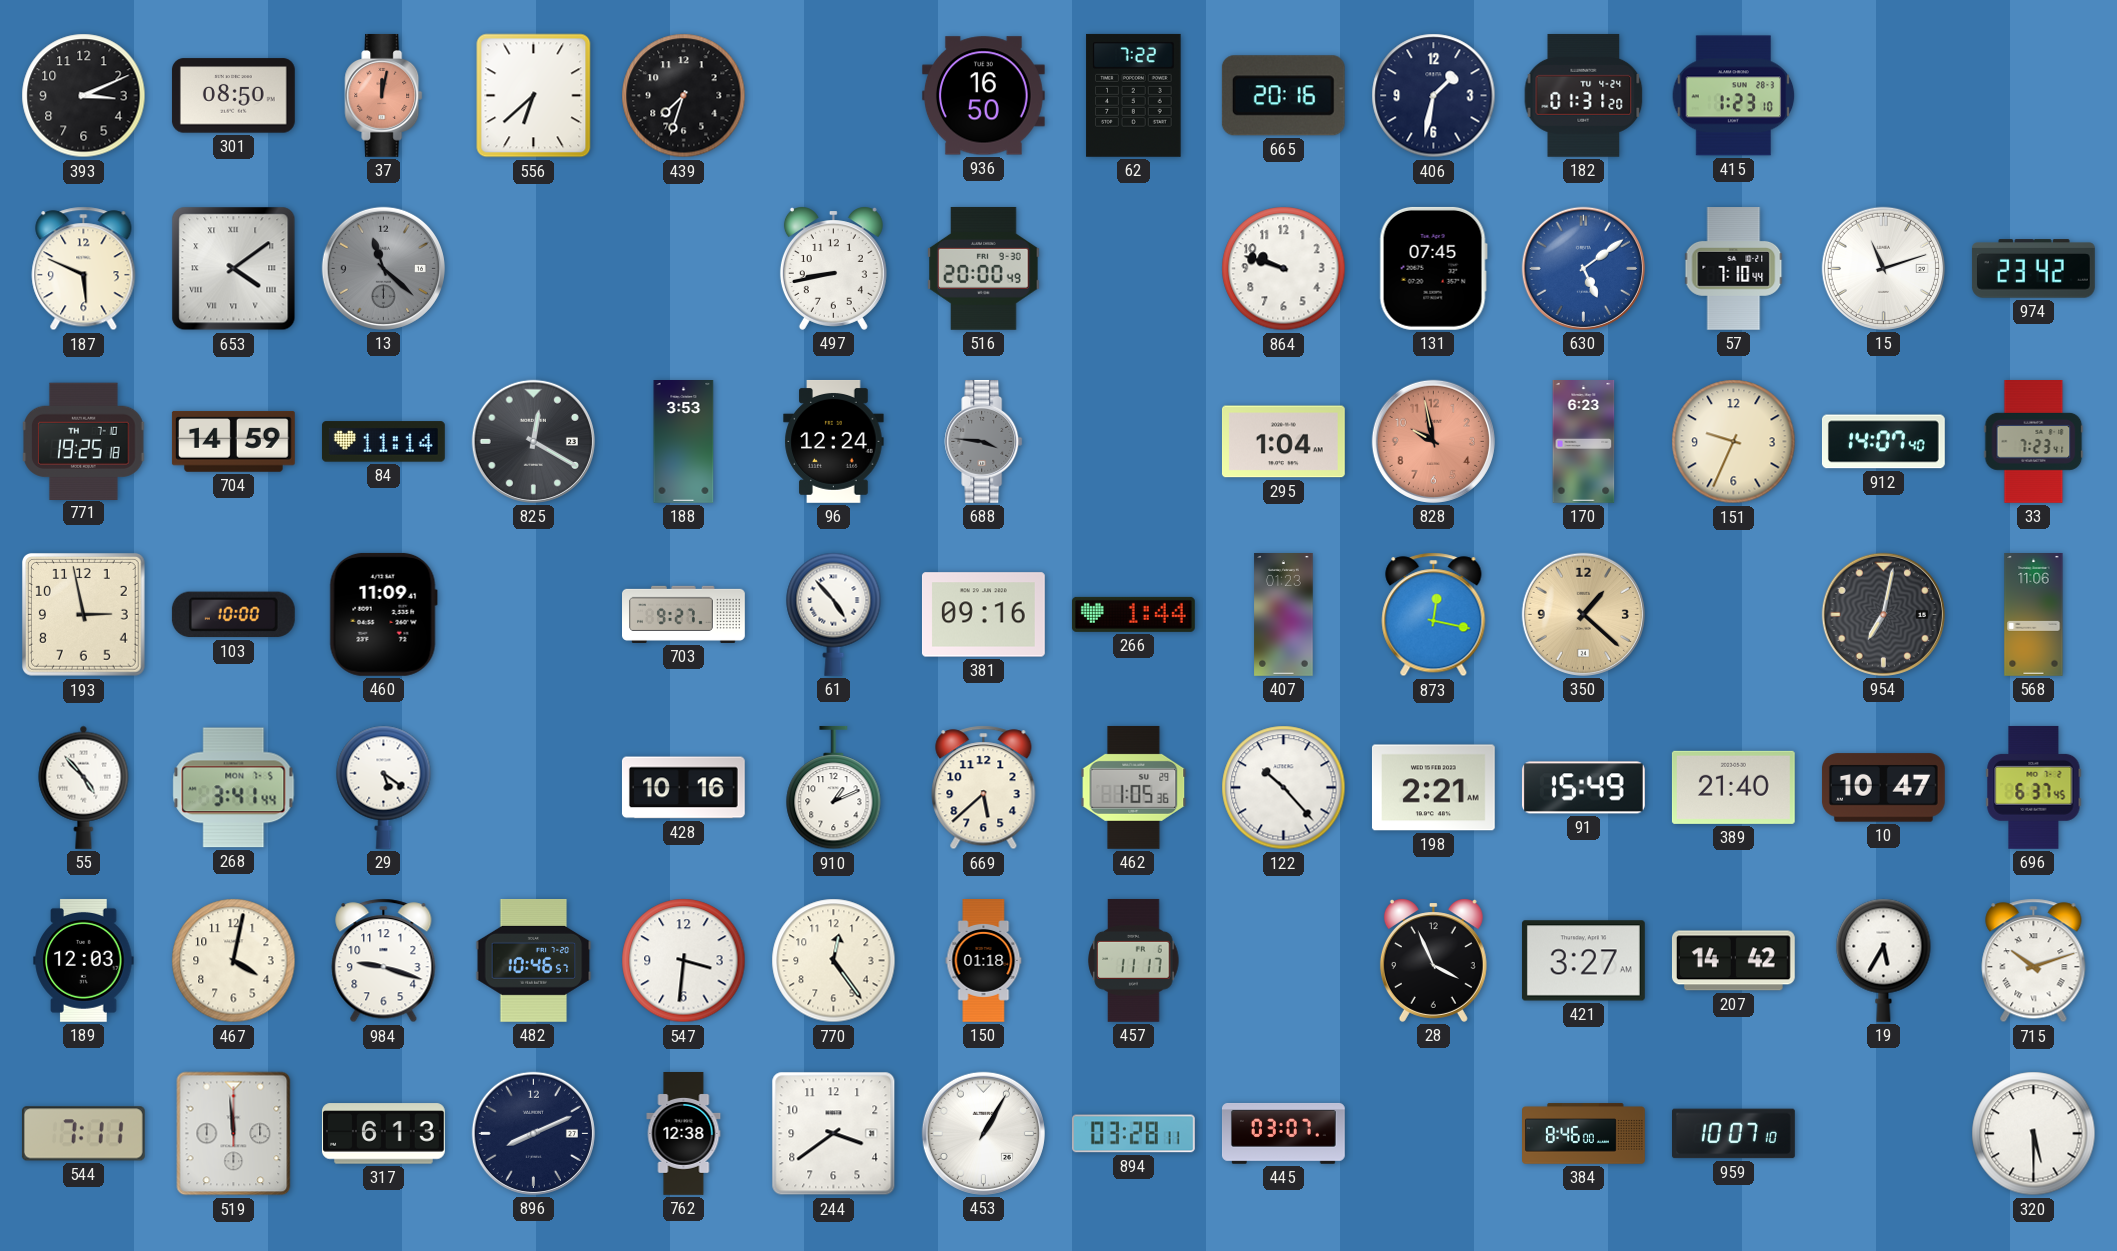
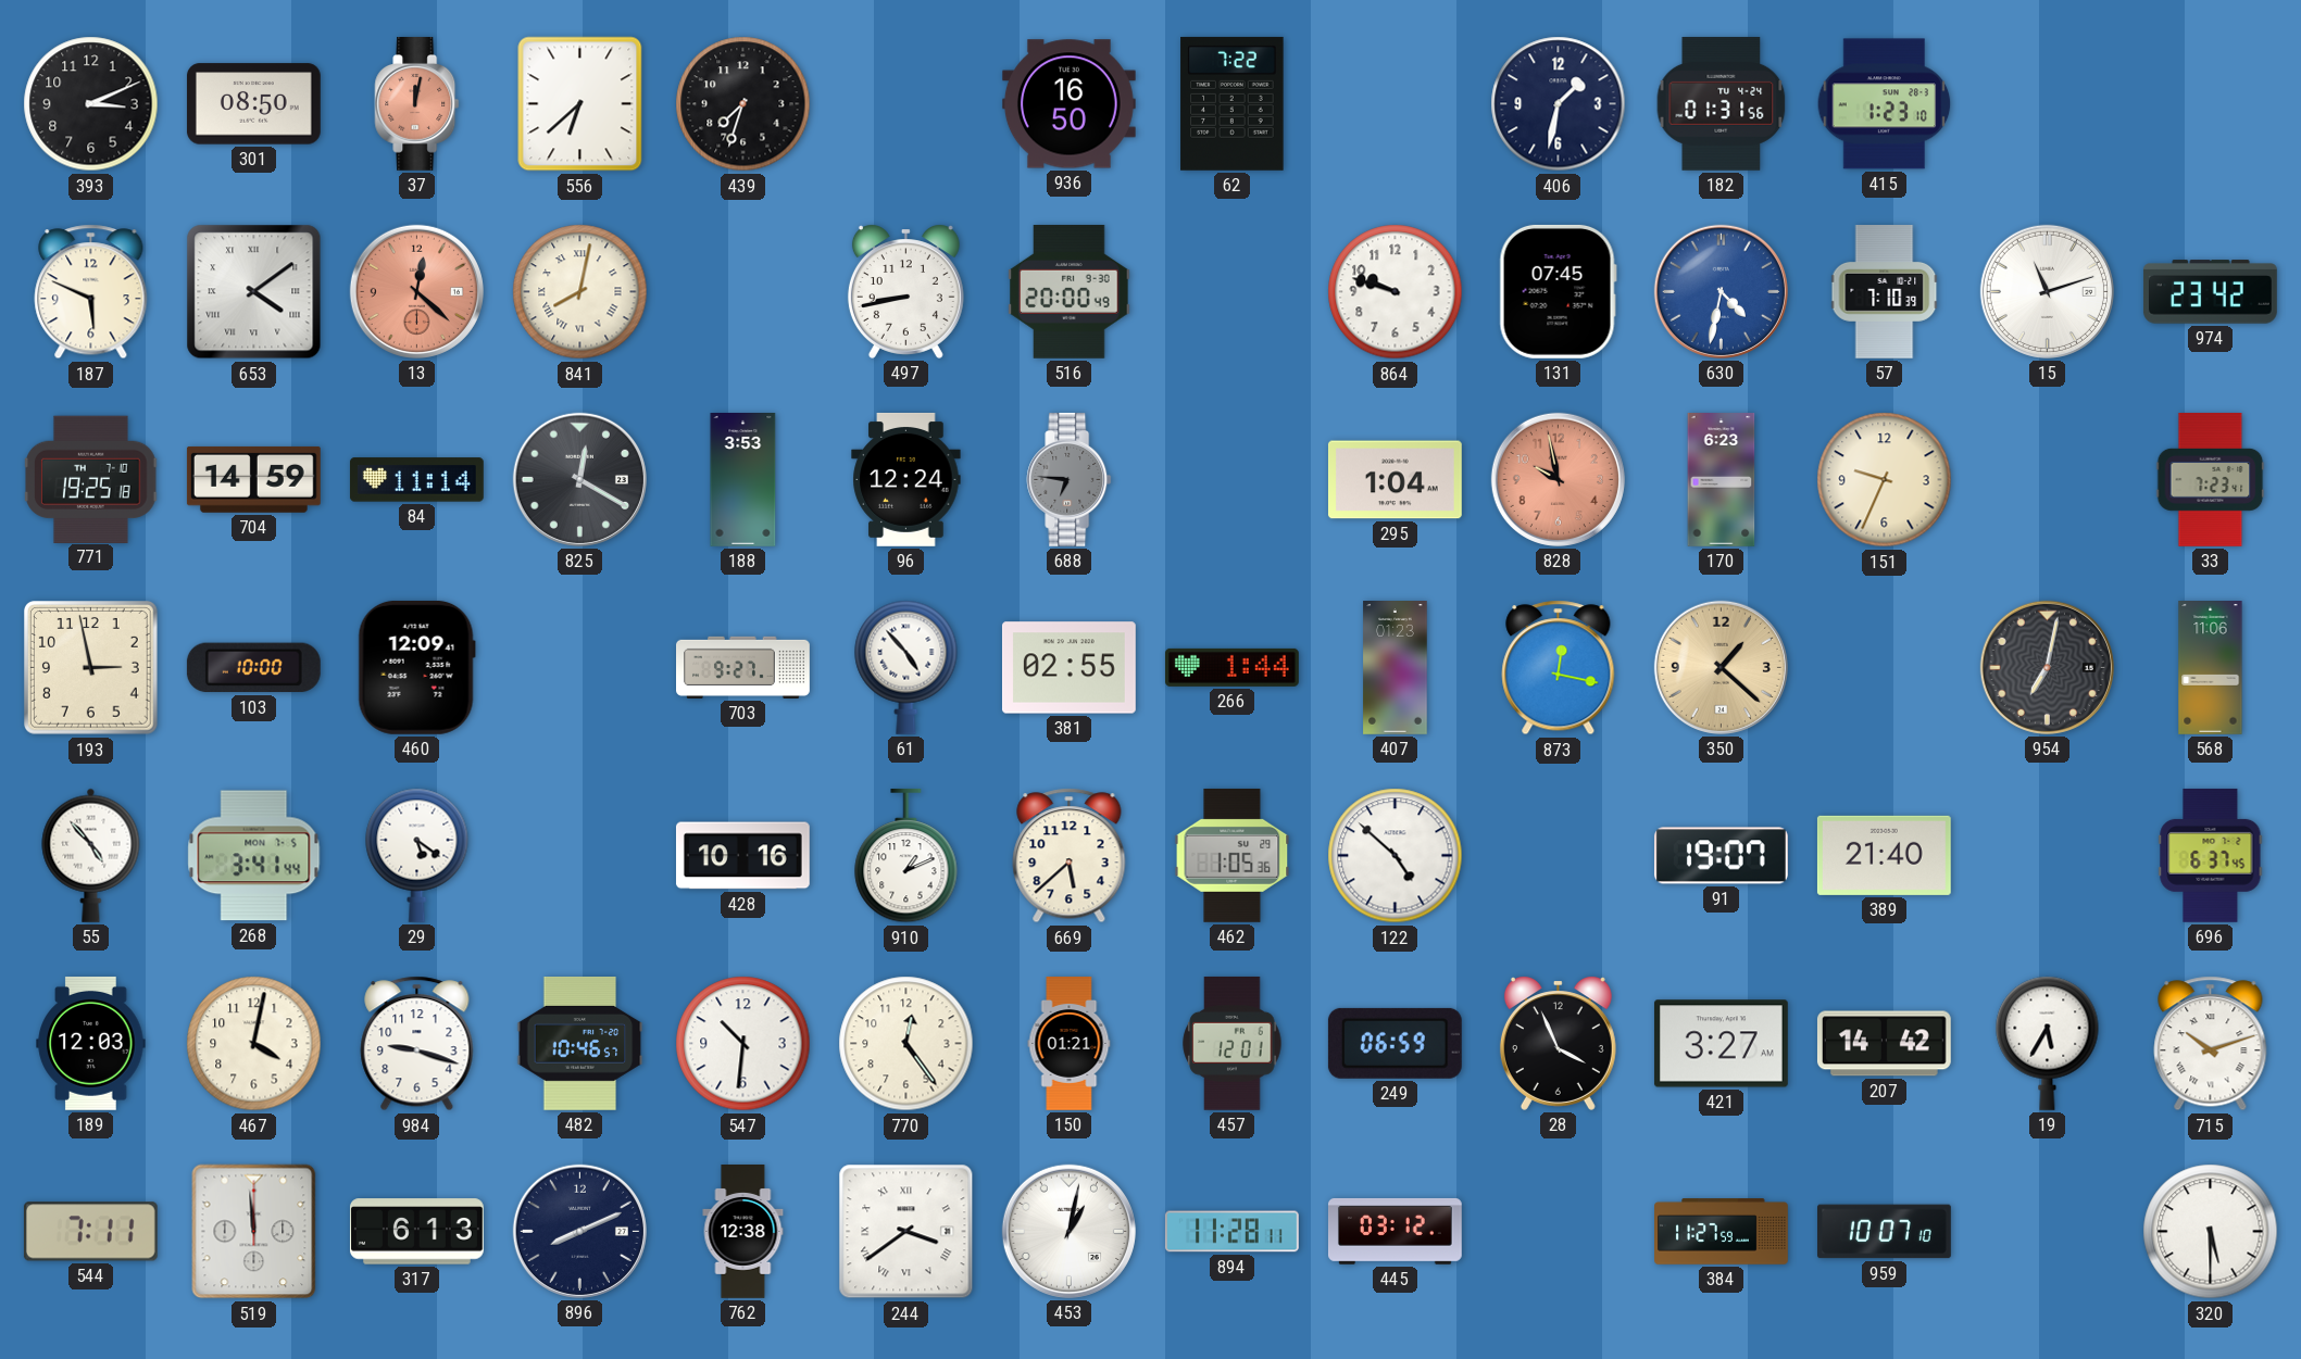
665: 20:16 -> none
182: 01:31:20 -> 01:31:56
13: 11:22 -> 12:22
13 dial: grey -> salmon
841: none -> 8:02
630: 5:09 -> 4:32
57: 7:10:44 -> 7:10:39
688: 3:46 -> 6:46
912: 14:07 -> none
460: 11:09 -> 12:09
381: 09:16 -> 02:55
122: 10:23 -> 4:52
198: 2:21 -> none
91: 15:49 -> 19:07
10: 10:47 -> none
547: 3:31 -> 10:31
150: 01:18 -> 01:21
457: 11:17 -> 12:01
249: none -> 06:59
244 numerals: Arabic -> Roman
453: 1:05 -> 1:02
894: 03:28 -> 11:28
445: 03:07 -> 03:12
384: 8:46 -> 11:27
